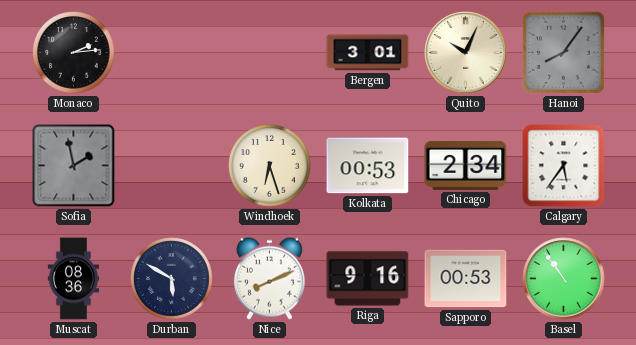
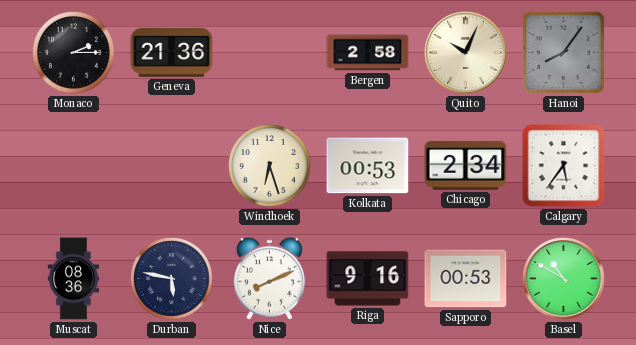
Monaco: 2:14 -> 2:15
Geneva: none -> 21:36
Bergen: 3:01 -> 2:58
Sofia: 1:58 -> none
Durban: 5:50 -> 5:47
Basel: 10:54 -> 10:50
